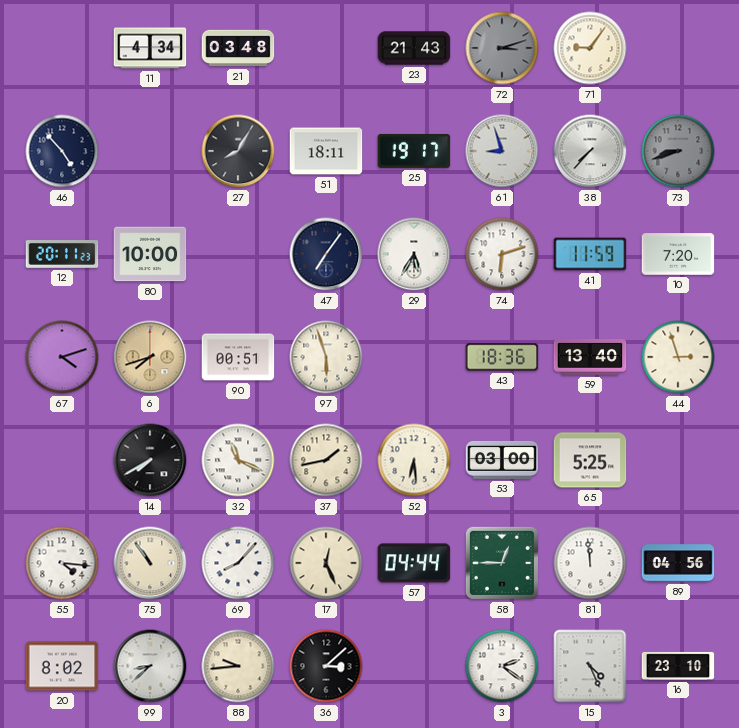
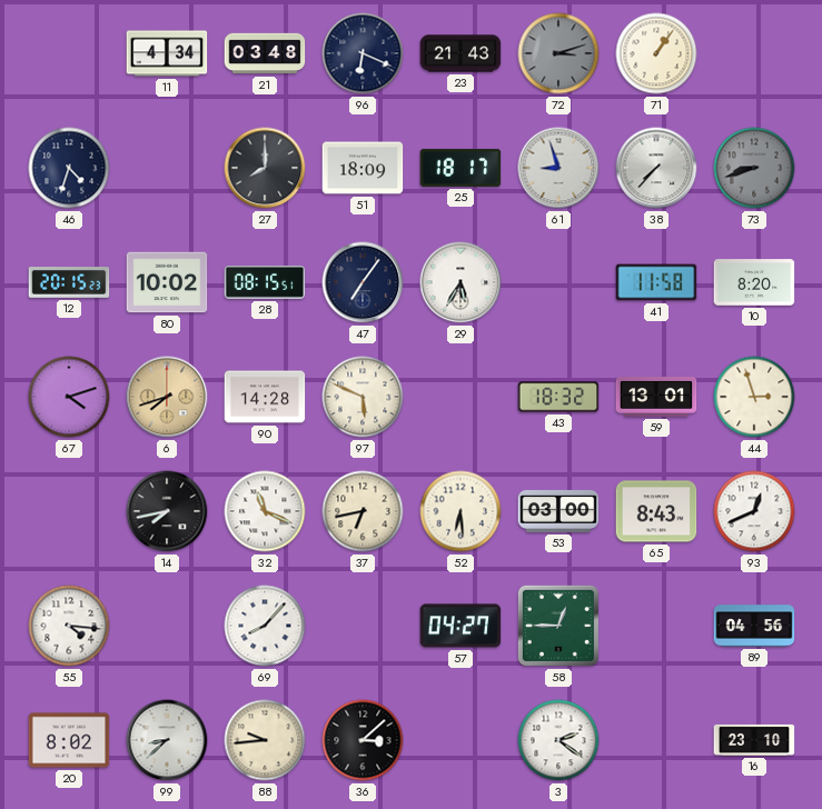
96: none -> 6:19
71: 9:06 -> 1:06
46: 4:53 -> 4:33
27: 8:05 -> 8:00
51: 18:11 -> 18:09
25: 19:17 -> 18:17
12: 20:11 -> 20:15
80: 10:00 -> 10:02
28: none -> 08:15
74: 6:12 -> none
41: 11:59 -> 11:58
10: 7:20 -> 8:20
90: 00:51 -> 14:28
97: 5:57 -> 5:49
43: 18:36 -> 18:32
59: 13:40 -> 13:01
14: 7:40 -> 7:43
37: 1:43 -> 6:43
65: 5:25 -> 8:43
93: none -> 12:41
75: 10:54 -> none
17: 12:26 -> none
57: 04:44 -> 04:27
81: 11:59 -> none
15: 4:26 -> none
